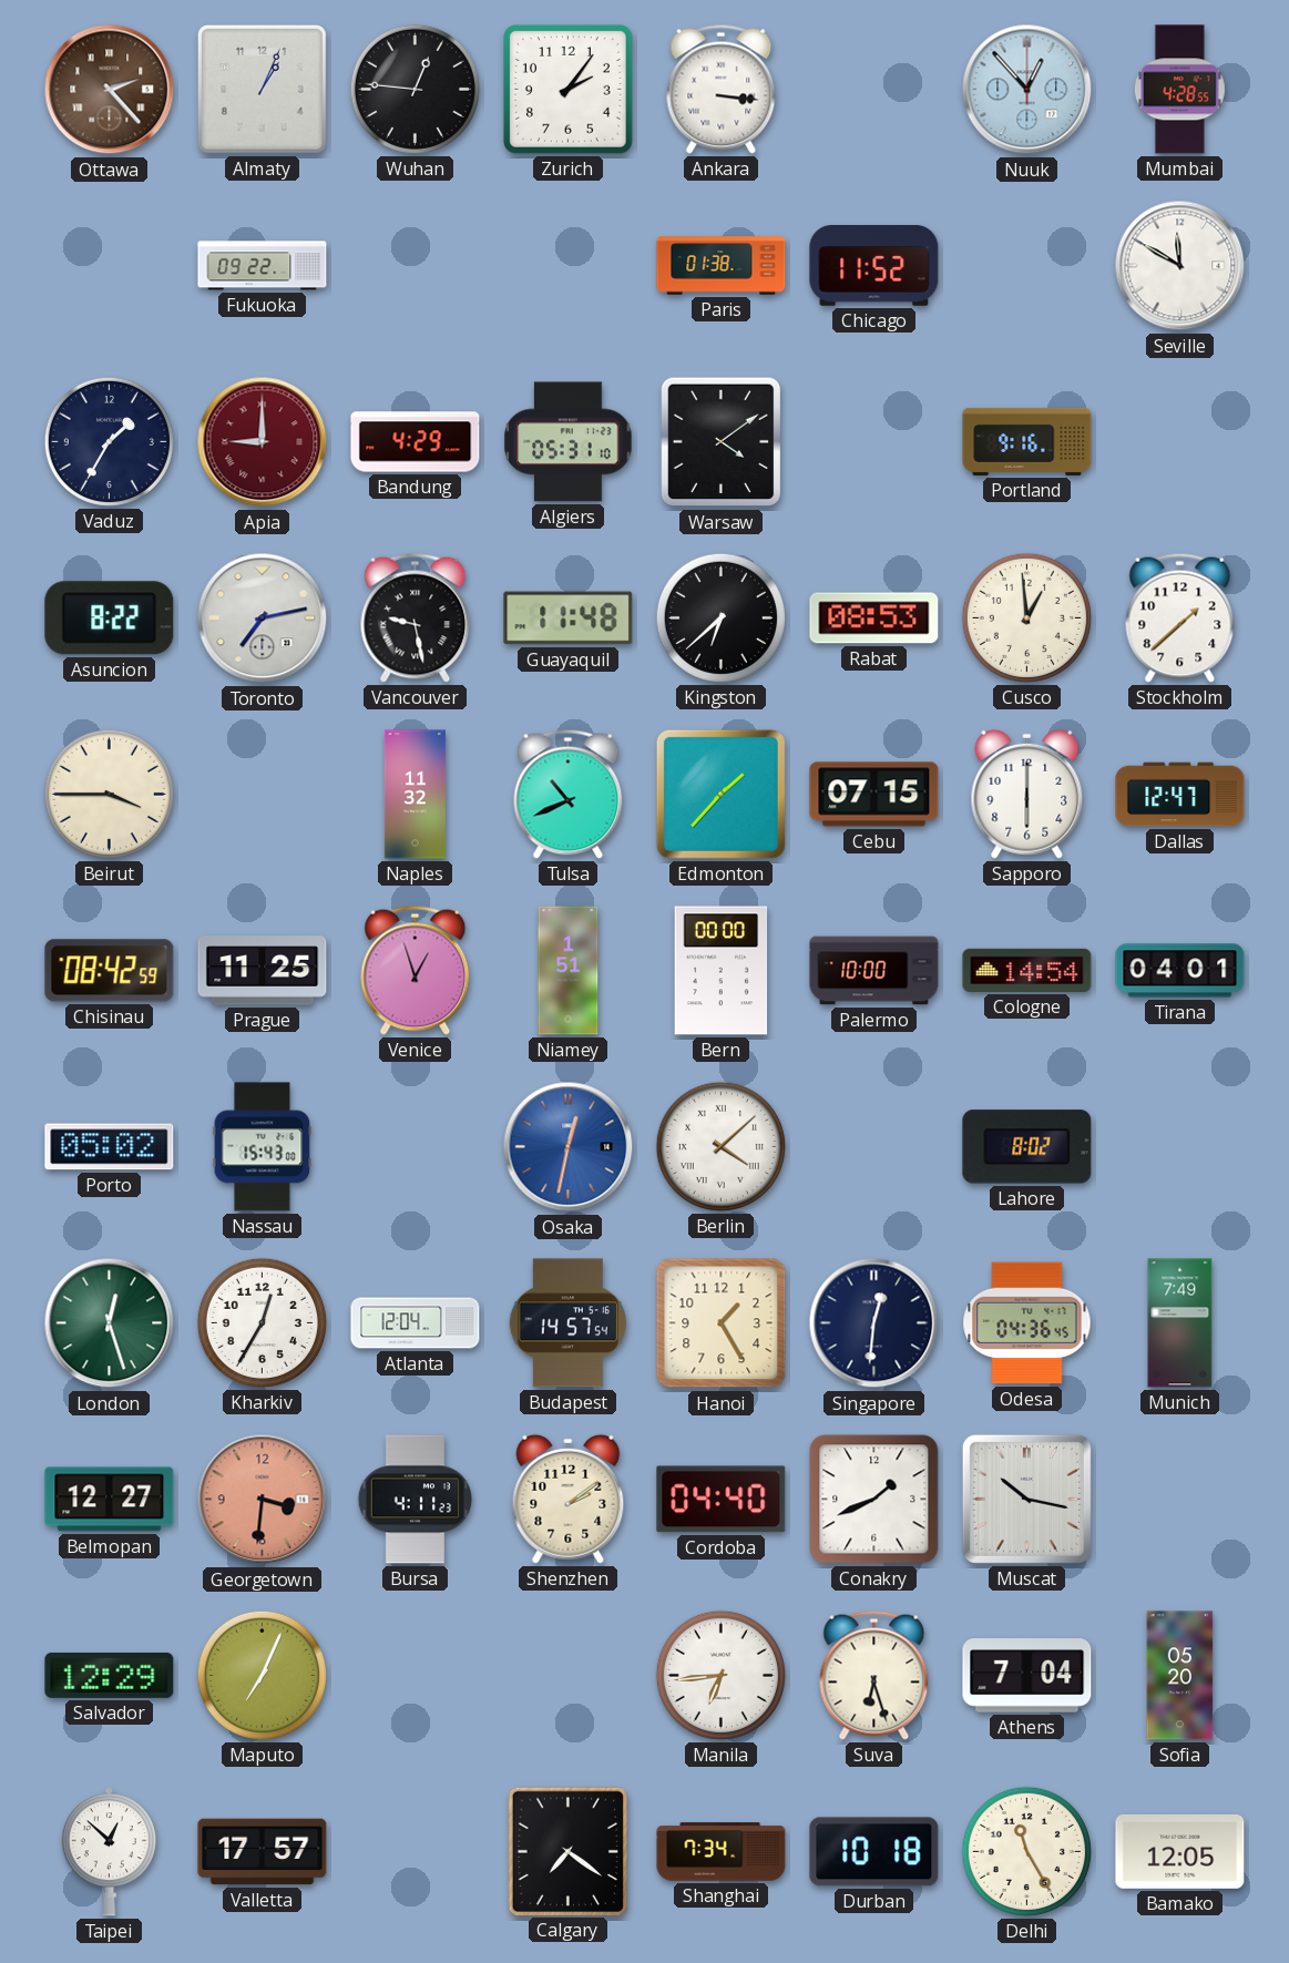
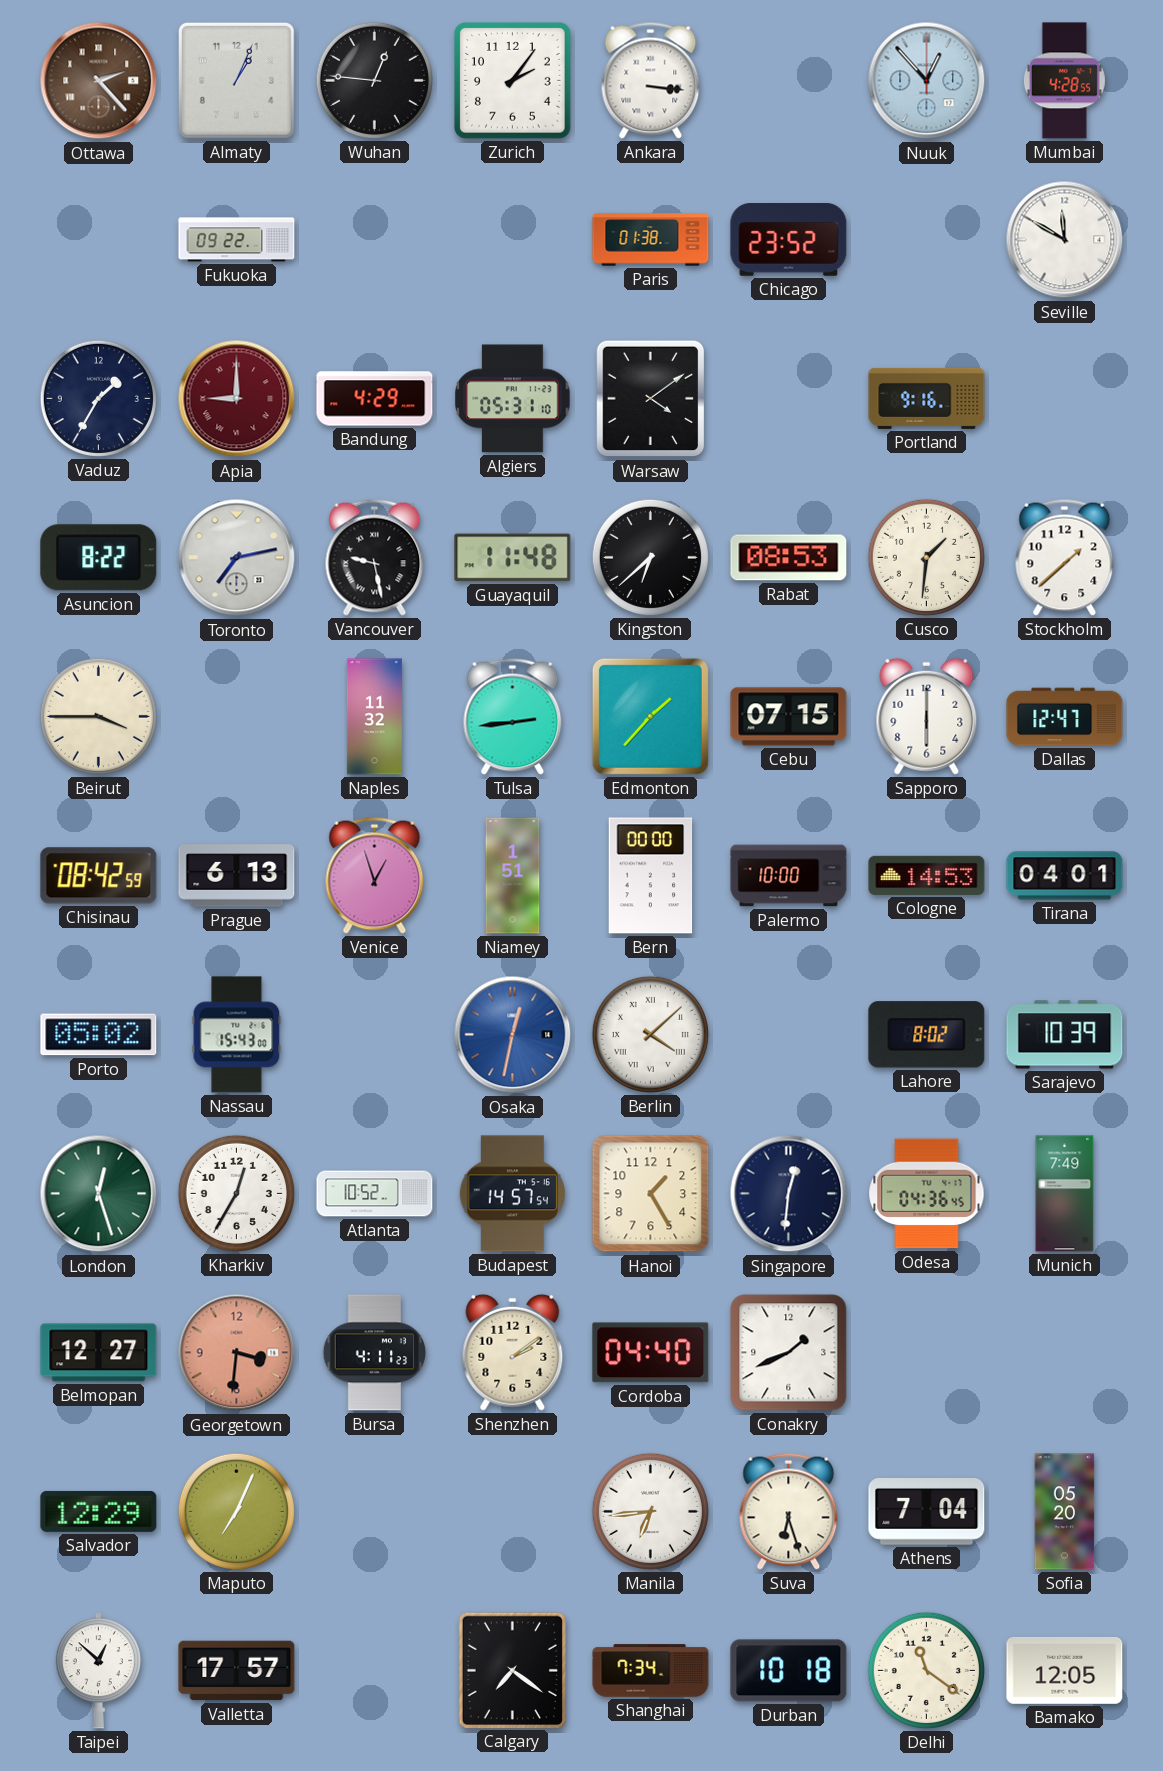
Chicago: 11:52 -> 23:52
Cusco: 12:59 -> 1:31
Tulsa: 10:41 -> 2:44
Prague: 11:25 -> 6:13
Cologne: 14:54 -> 14:53
Sarajevo: none -> 10:39
Atlanta: 12:04 -> 10:52
Muscat: 10:17 -> none
Delhi: 11:25 -> 11:21
